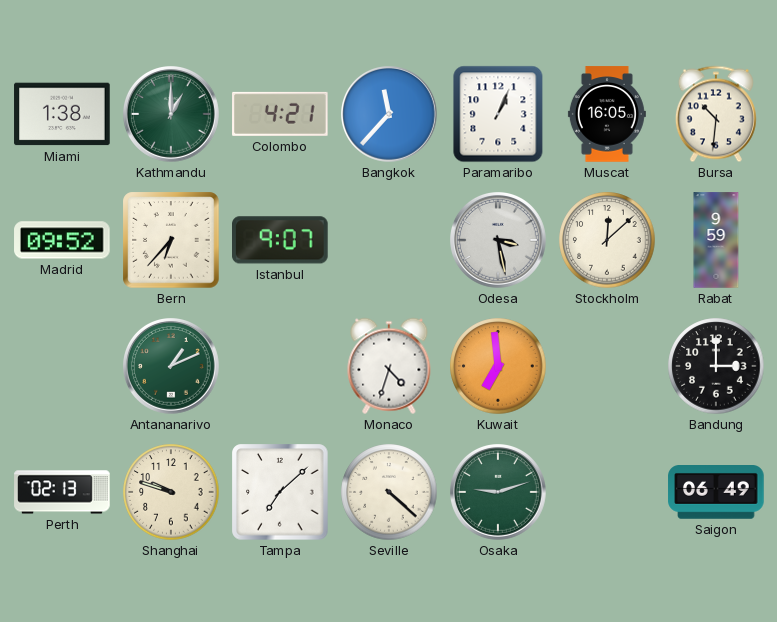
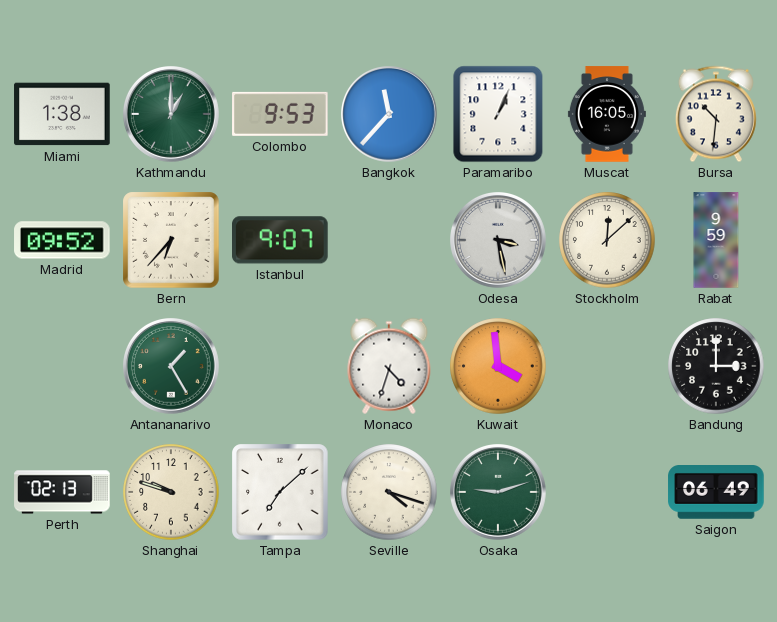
Colombo: 4:21 -> 9:53
Antananarivo: 1:11 -> 1:25
Kuwait: 6:59 -> 3:59
Seville: 4:22 -> 4:18
